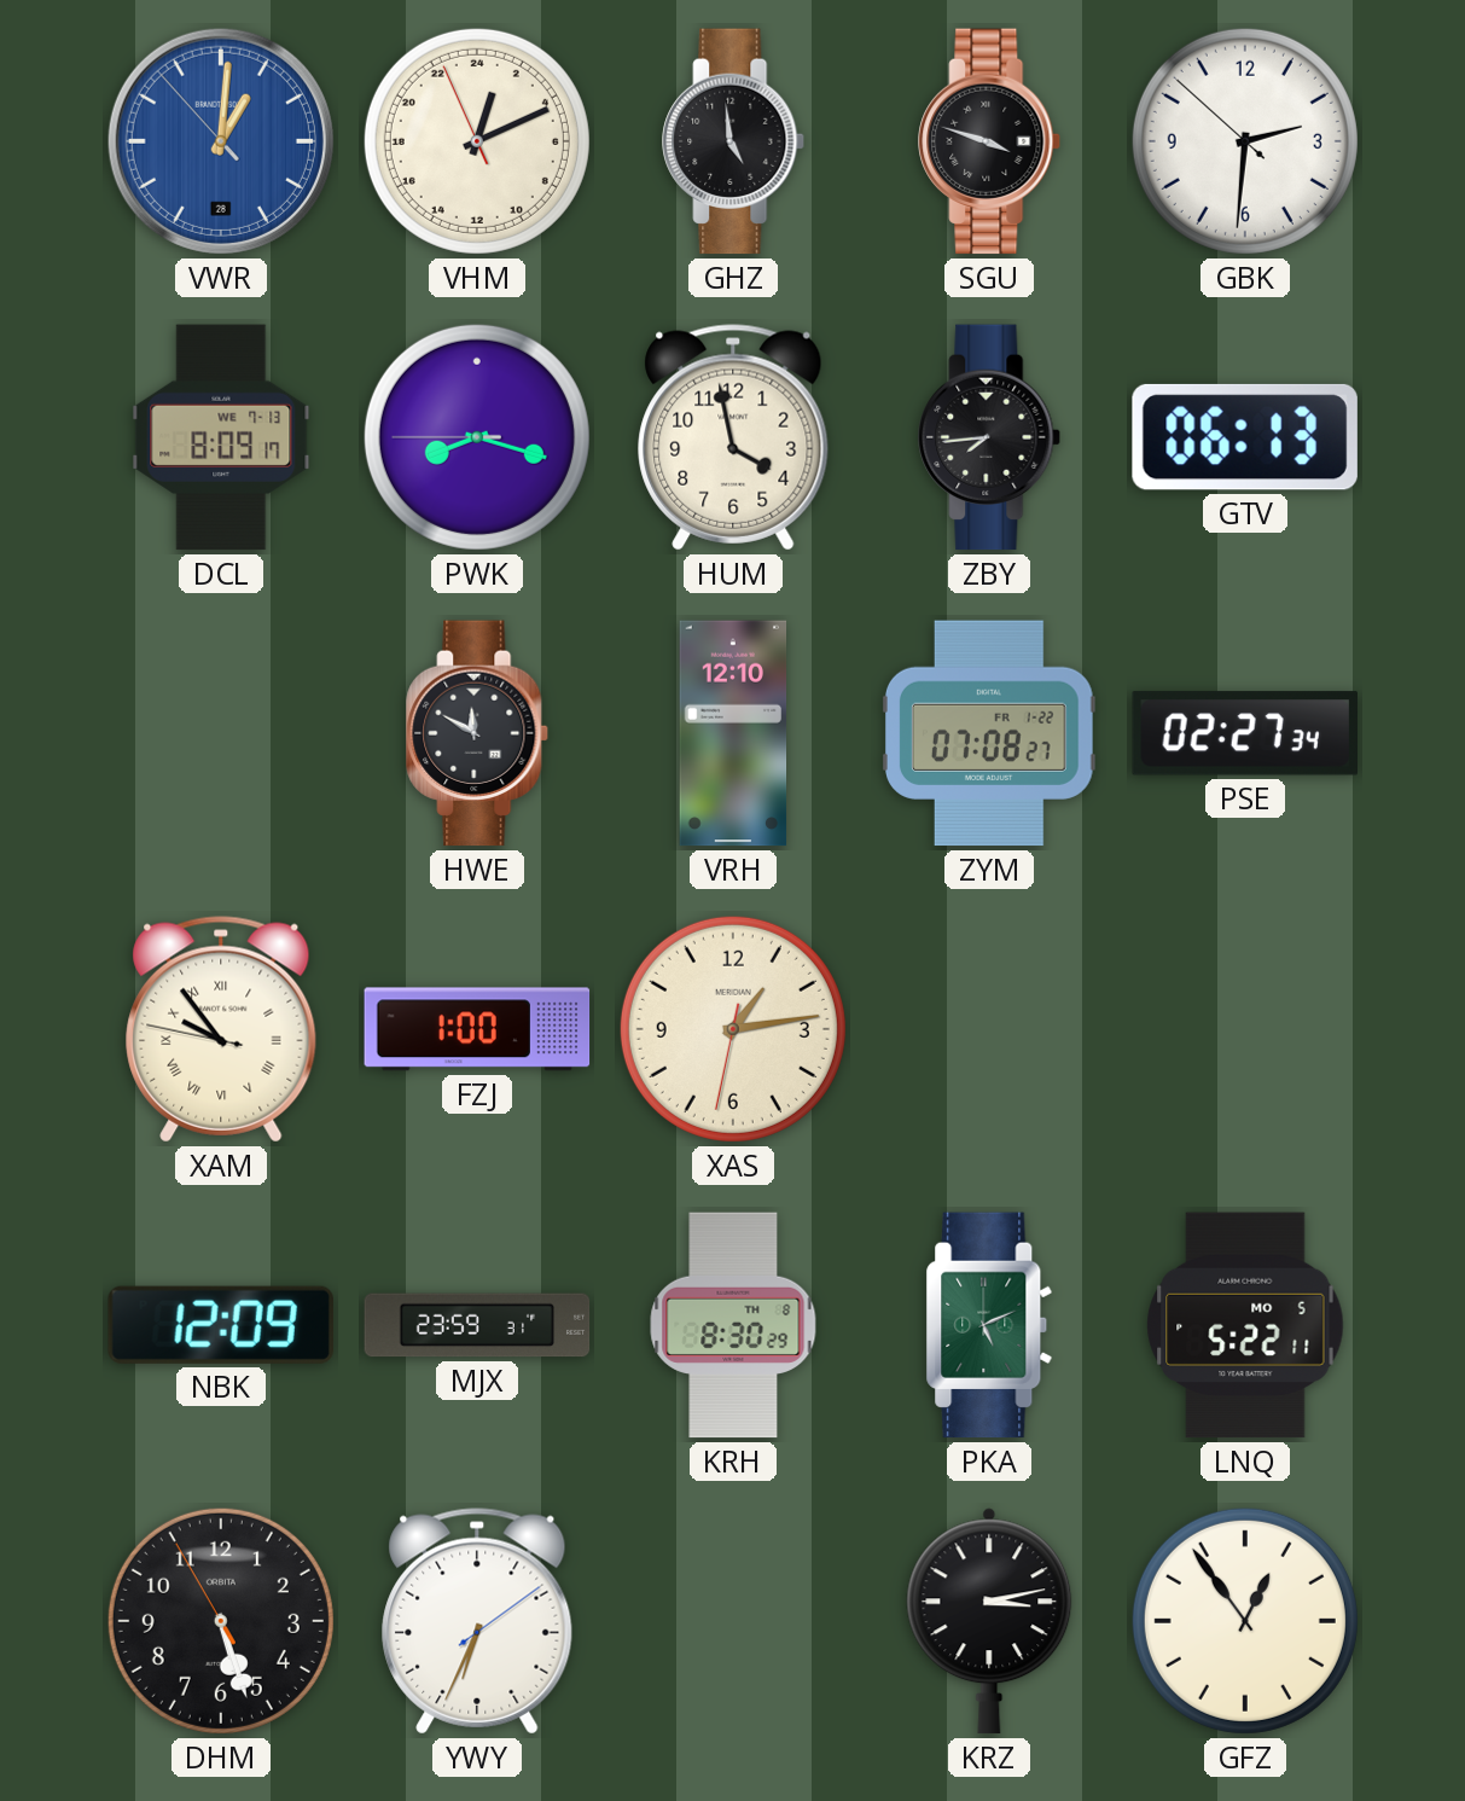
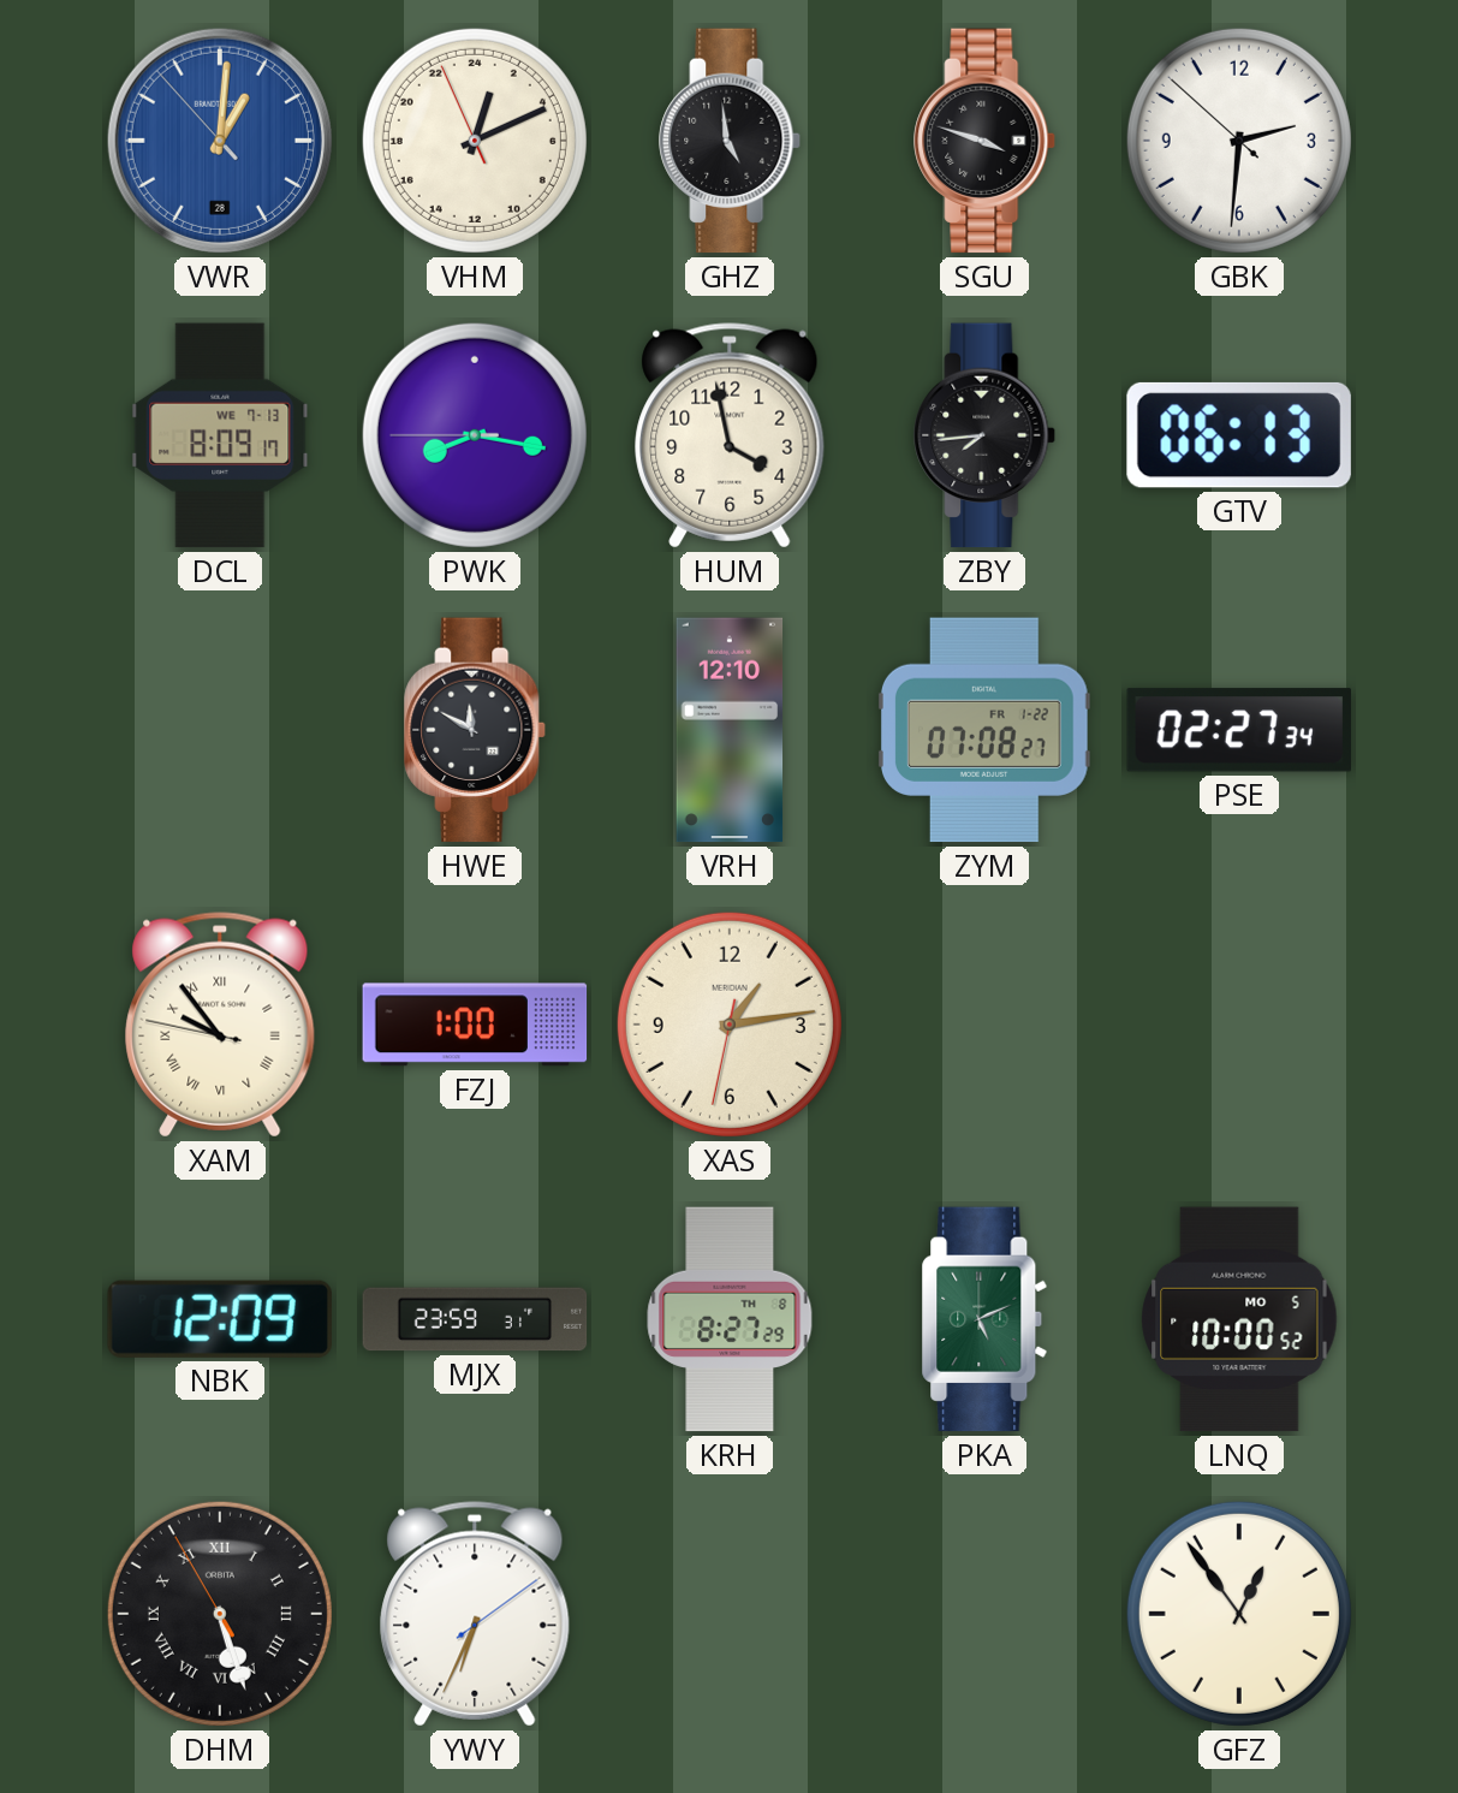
PWK: 8:17 -> 8:16
KRH: 8:30 -> 8:27
LNQ: 5:22 -> 10:00
DHM numerals: Arabic -> Roman
KRZ: 3:13 -> none
